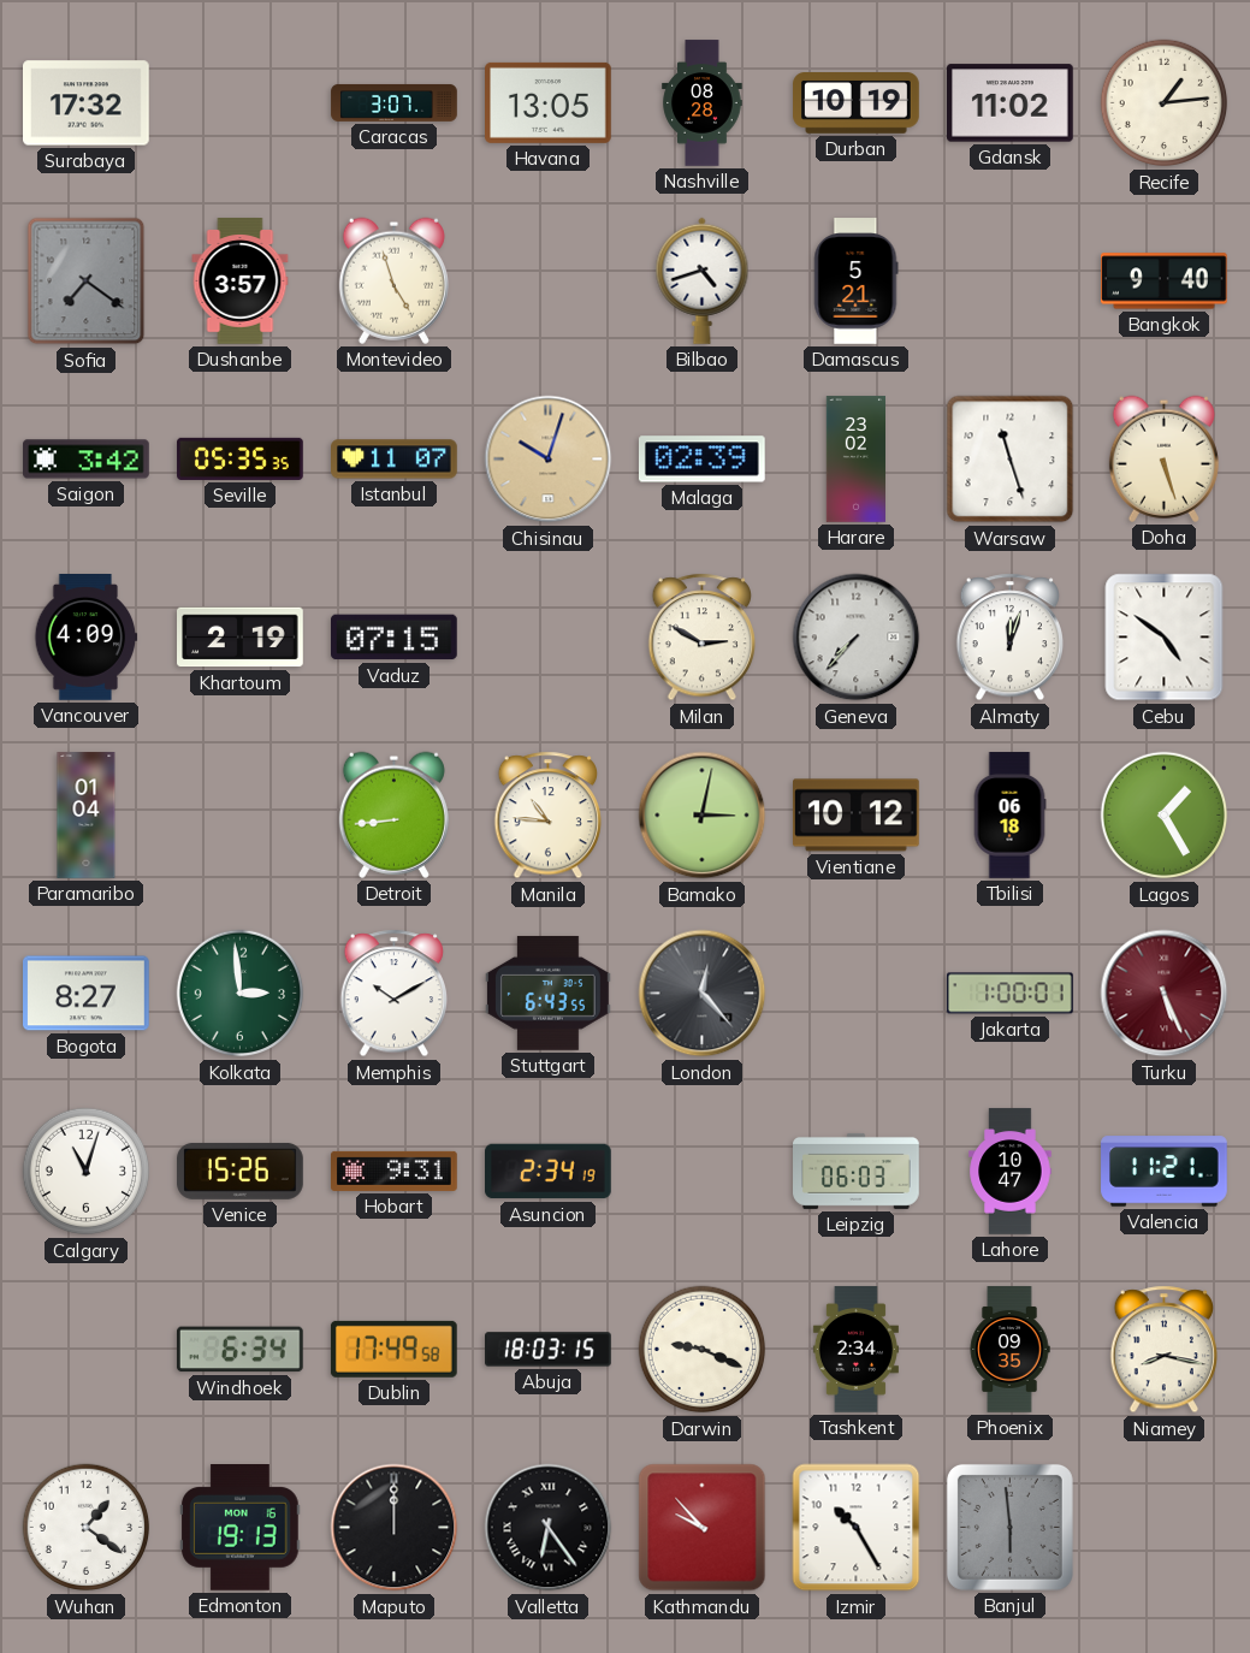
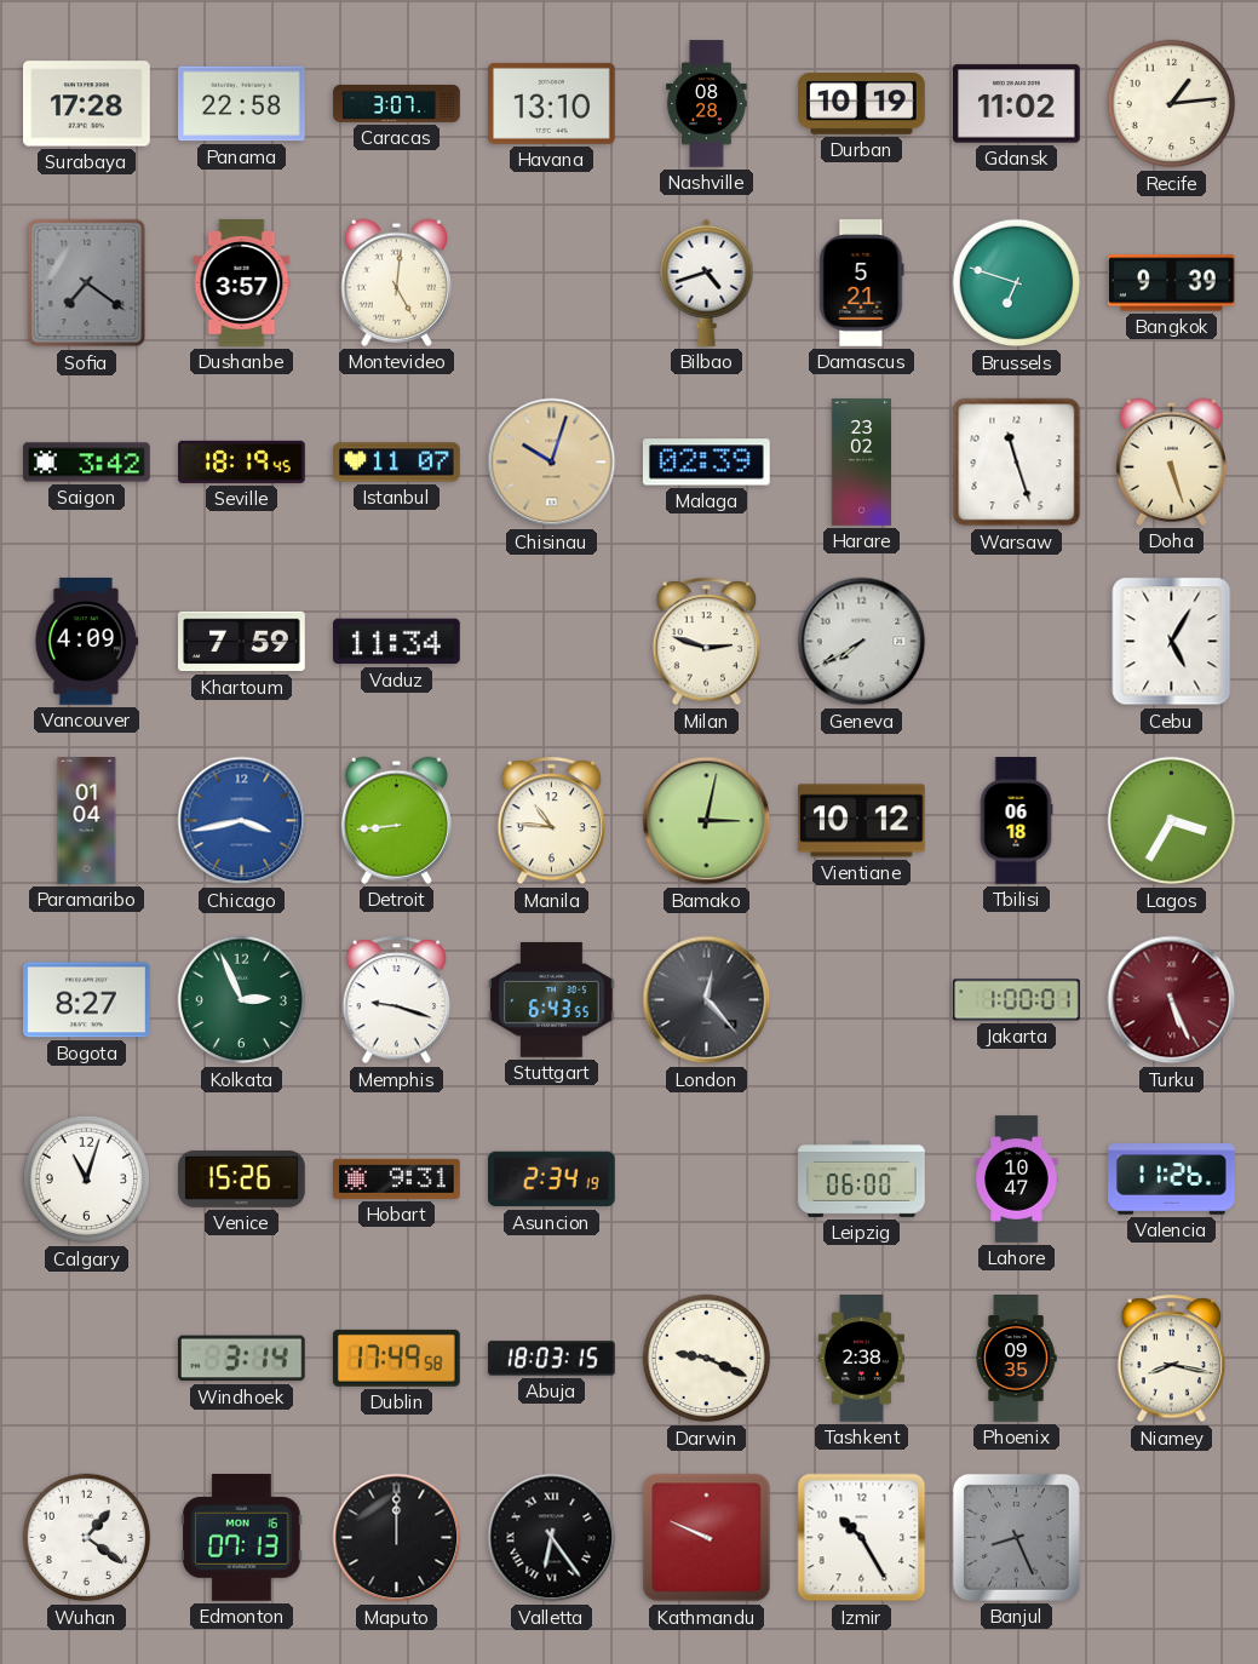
Surabaya: 17:32 -> 17:28
Panama: none -> 22:58
Havana: 13:05 -> 13:10
Montevideo: 4:57 -> 5:01
Brussels: none -> 6:48
Bangkok: 9:40 -> 9:39
Seville: 05:35 -> 18:19
Khartoum: 2:19 -> 7:59
Vaduz: 07:15 -> 11:34
Milan: 2:50 -> 2:48
Geneva: 7:37 -> 7:40
Almaty: 12:03 -> none
Cebu: 4:51 -> 5:05
Chicago: none -> 3:43
Lagos: 1:25 -> 3:35
Kolkata: 2:59 -> 2:56
Memphis: 10:10 -> 9:18
Leipzig: 06:03 -> 06:00
Valencia: 11:21 -> 11:26
Windhoek: 6:34 -> 3:14
Tashkent: 2:34 -> 2:38
Edmonton: 19:13 -> 07:13
Kathmandu: 9:53 -> 9:49
Banjul: 5:59 -> 8:26
